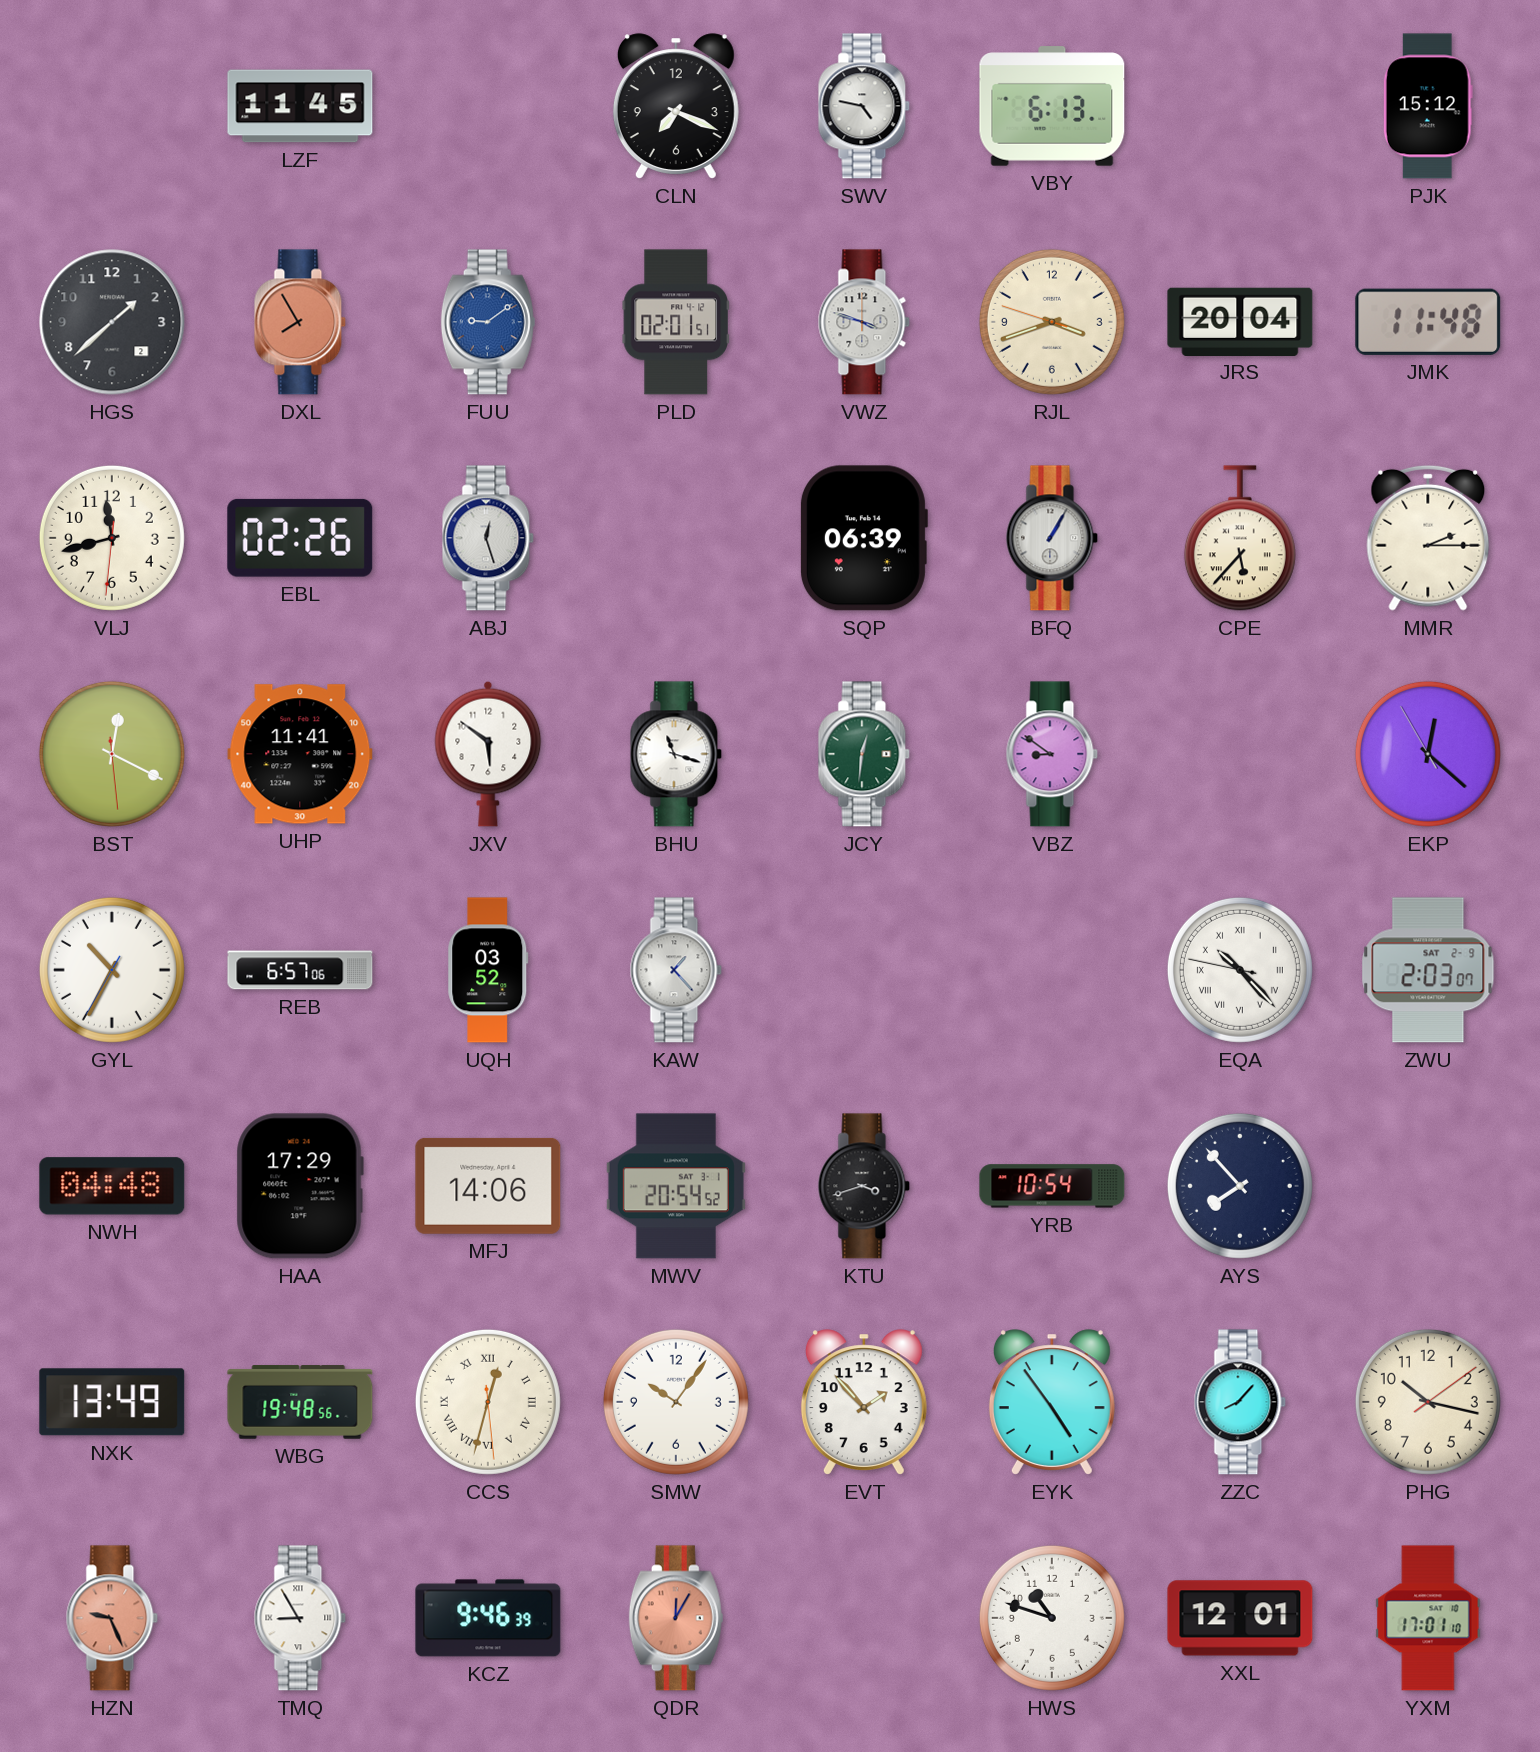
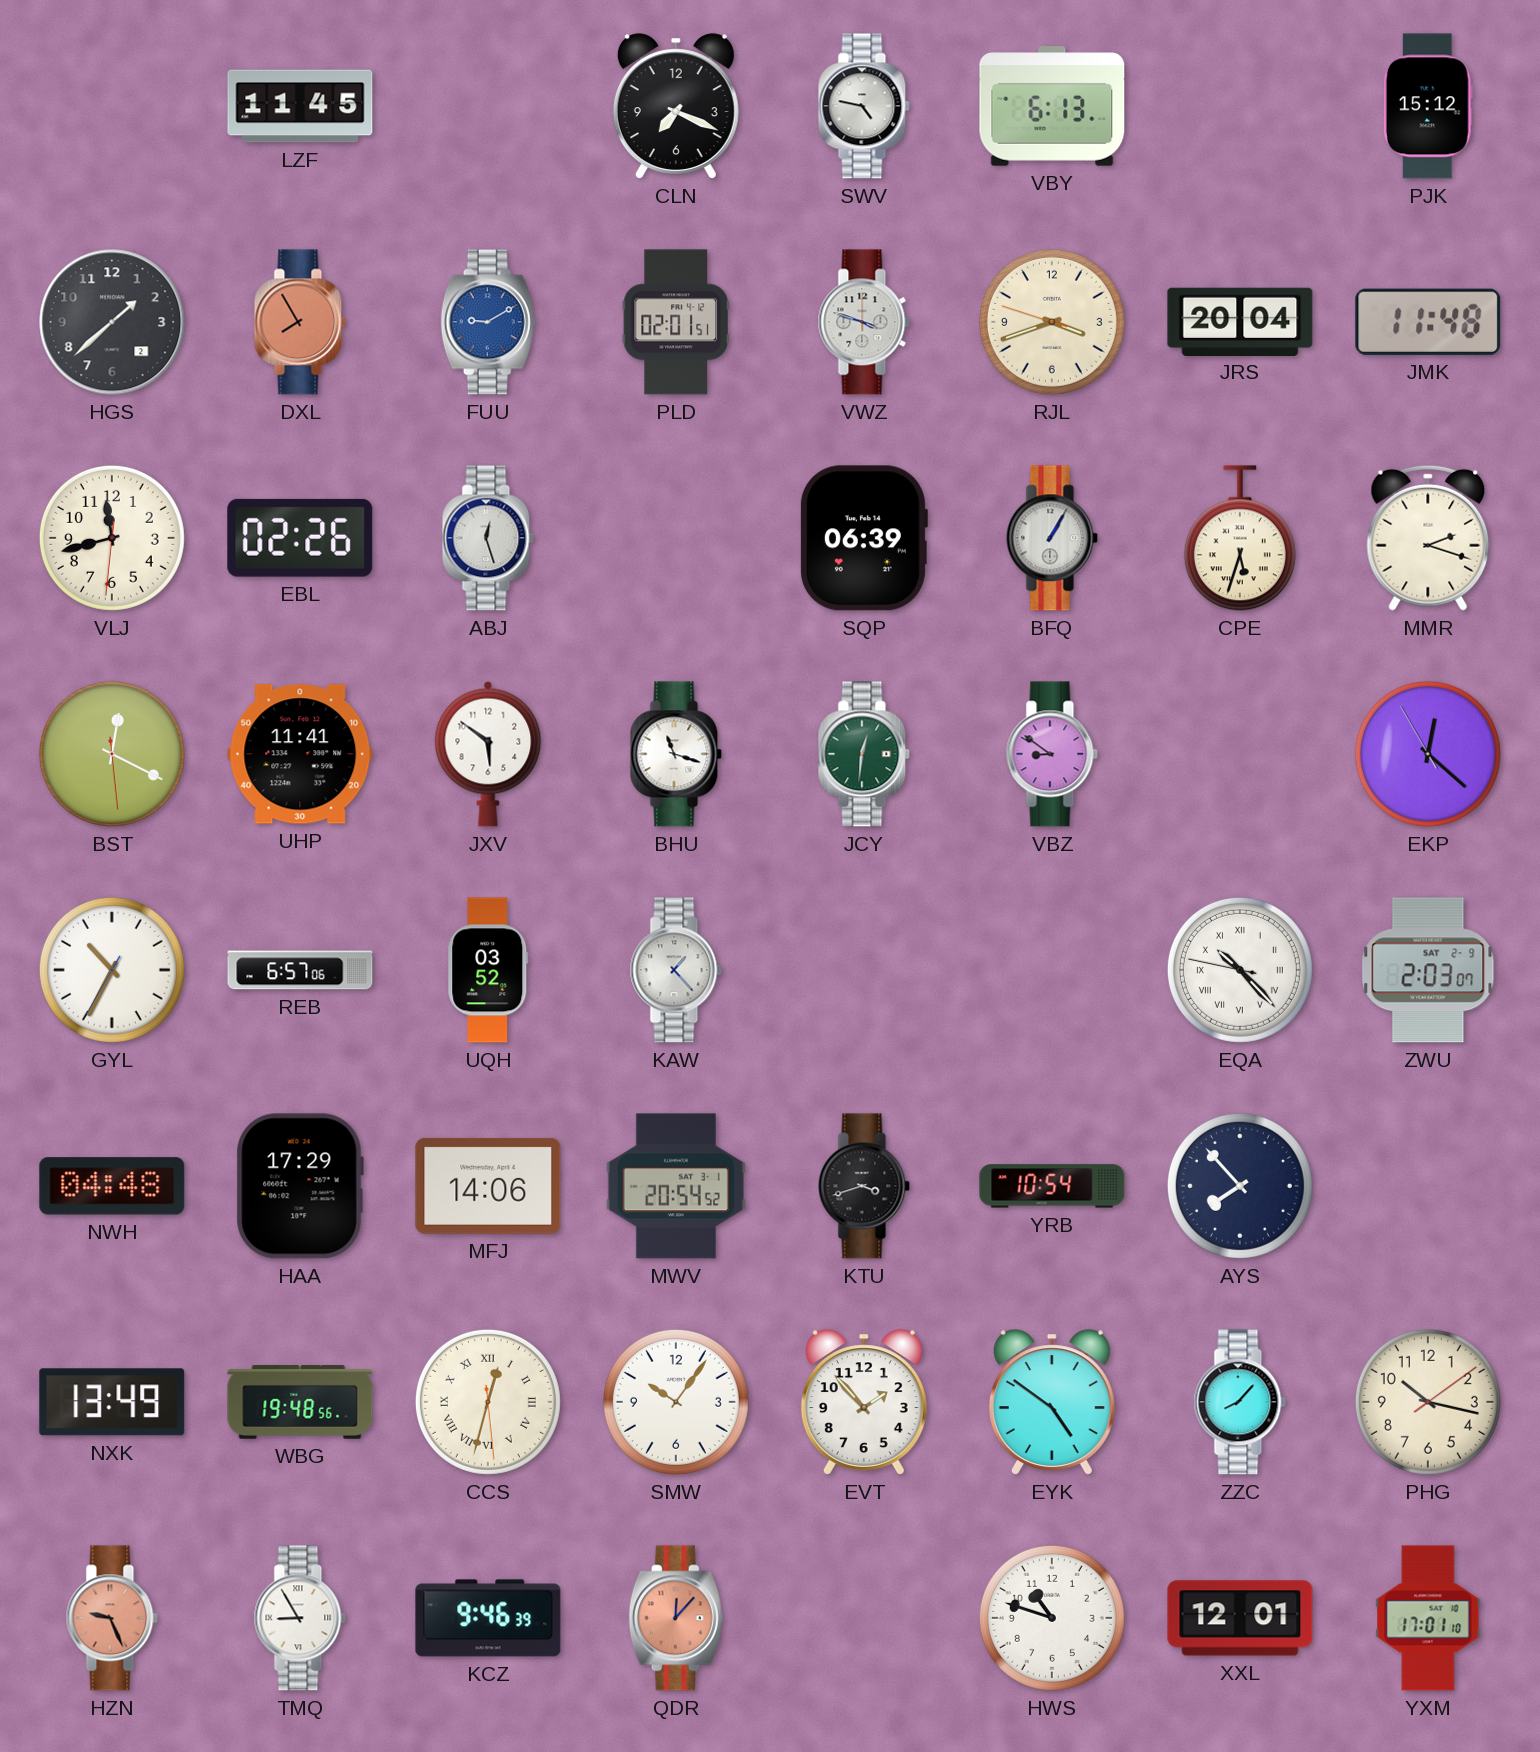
FUU: 9:09 -> 9:10
CPE: 5:37 -> 5:33
MMR: 2:15 -> 2:18
EYK: 4:54 -> 4:51
QDR: 12:05 -> 12:07
